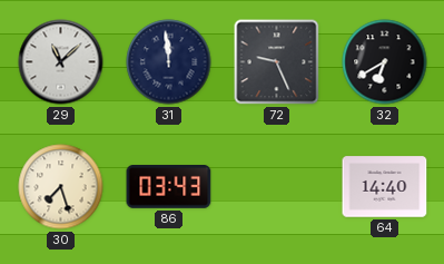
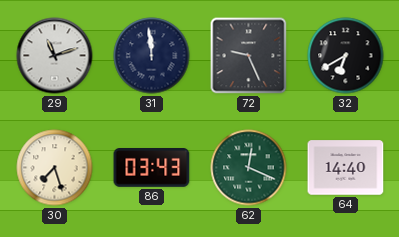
29: 11:08 -> 11:12
62: none -> 12:19
